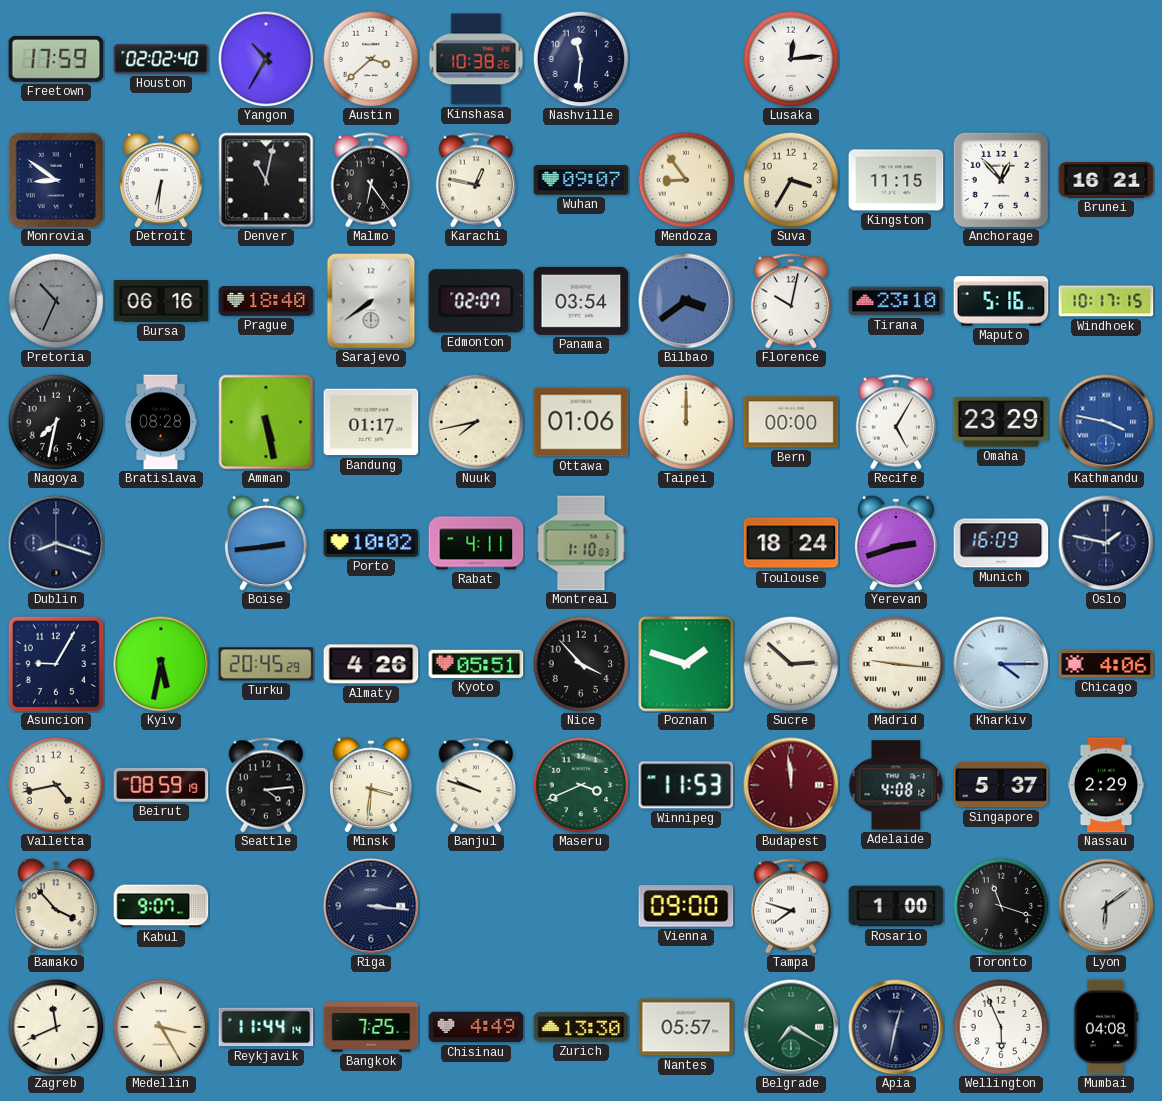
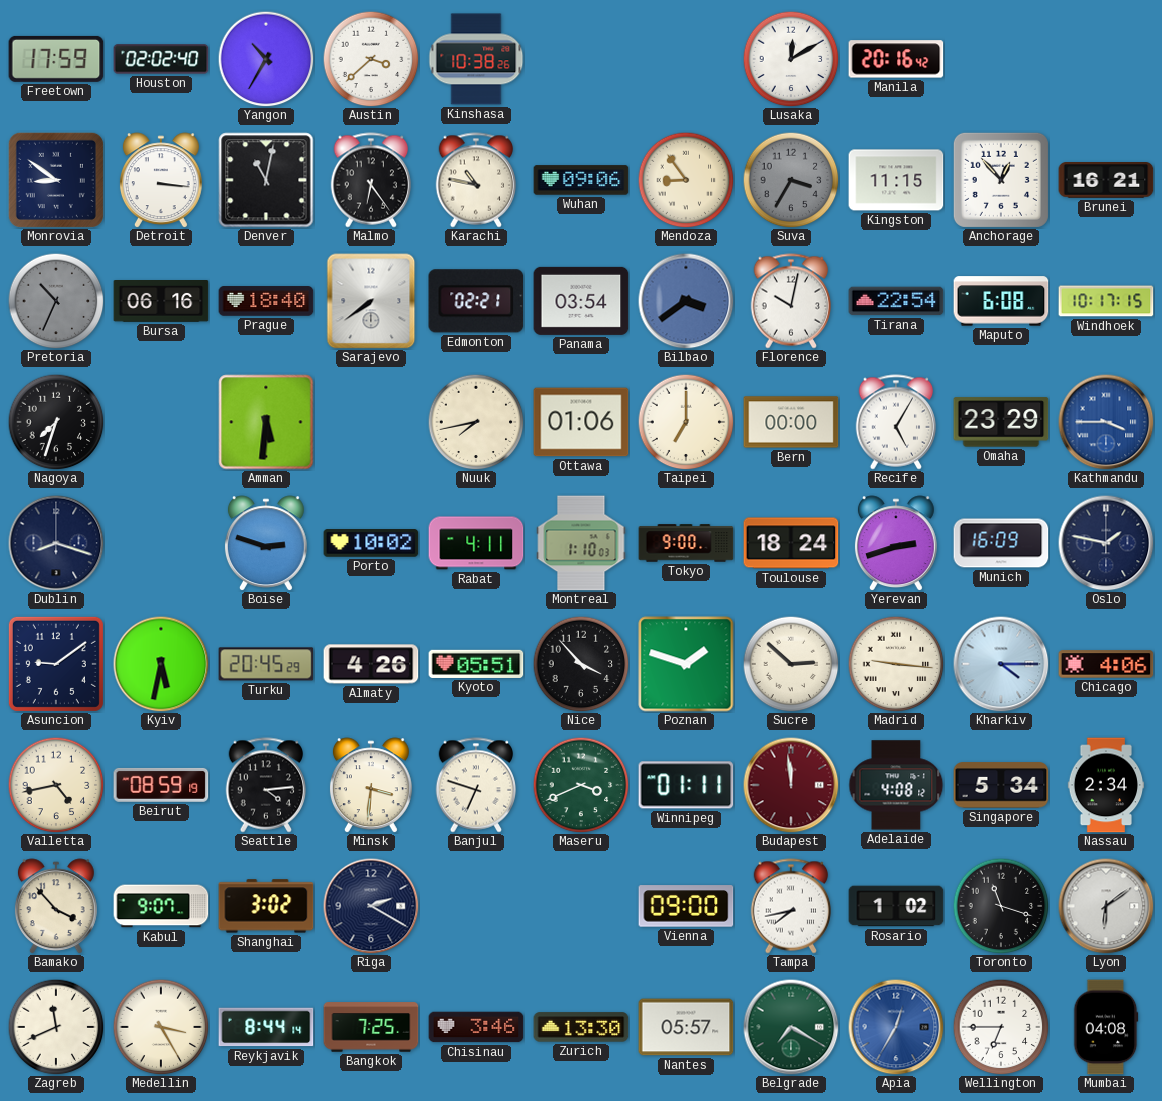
Nashville: 11:31 -> none
Lusaka: 12:14 -> 12:10
Manila: none -> 20:16
Detroit: 6:31 -> 3:16
Karachi: 12:47 -> 10:47
Wuhan: 09:07 -> 09:06
Suva dial: cream -> grey
Edmonton: 02:07 -> 02:21
Tirana: 23:10 -> 22:54
Maputo: 5:16 -> 6:08
Nagoya: 7:32 -> 7:33
Bratislava: 08:28 -> none
Amman: 5:28 -> 5:31
Bandung: 01:17 -> none
Taipei: 12:00 -> 7:00
Kathmandu: 3:47 -> 3:45
Boise: 2:44 -> 2:48
Tokyo: none -> 9:00
Asuncion: 9:05 -> 9:09
Banjul: 9:48 -> 6:48
Winnipeg: 11:53 -> 01:11
Singapore: 5:37 -> 5:34
Nassau: 2:29 -> 2:34
Shanghai: none -> 3:02
Riga: 3:16 -> 2:20
Tampa: 7:48 -> 7:43
Rosario: 1:00 -> 1:02
Reykjavik: 11:44 -> 8:44
Chisinau: 4:49 -> 3:46
Apia: 12:32 -> 12:35
Apia dial: navy -> blue
Wellington: 5:56 -> 6:45
